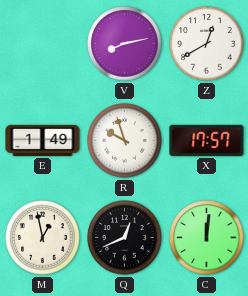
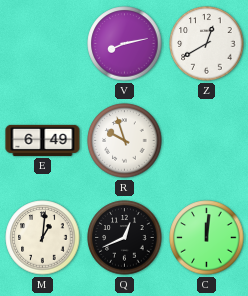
E: 1:49 -> 6:49
X: 17:57 -> none
M: 12:58 -> 1:01
